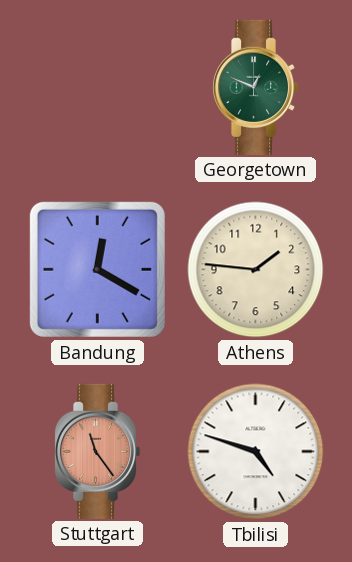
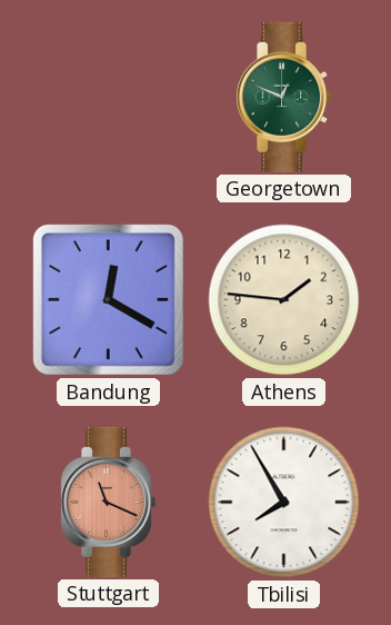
Stuttgart: 11:24 -> 11:19
Tbilisi: 4:48 -> 7:55
